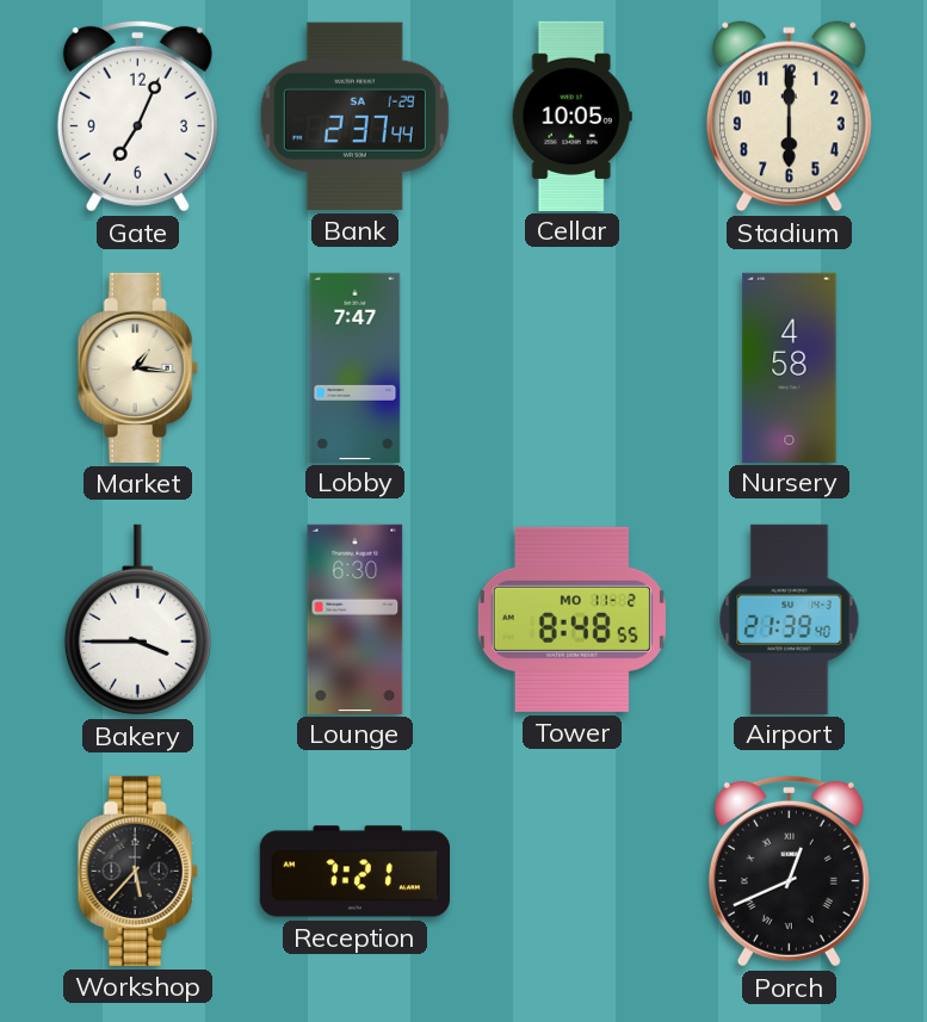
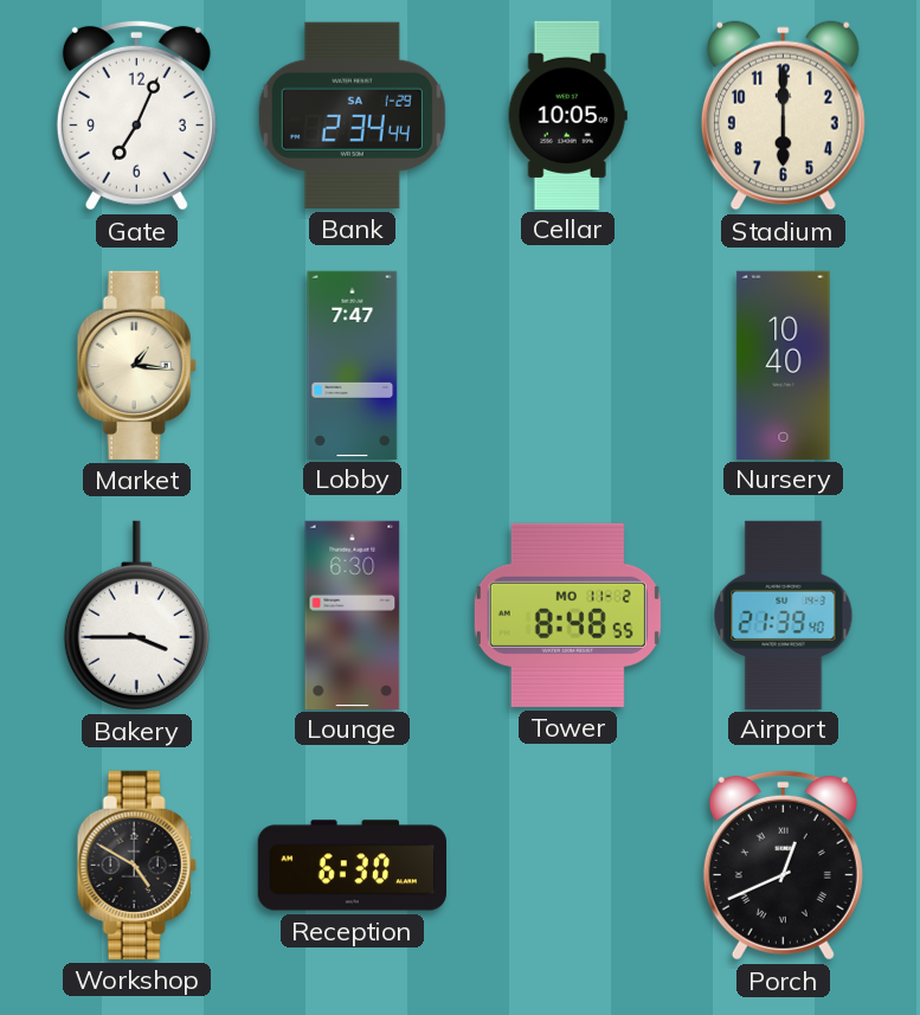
Bank: 2:37 -> 2:34
Nursery: 4:58 -> 10:40
Workshop: 5:37 -> 4:50
Reception: 7:21 -> 6:30
